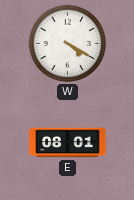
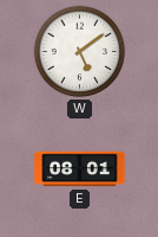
W: 4:20 -> 5:09
